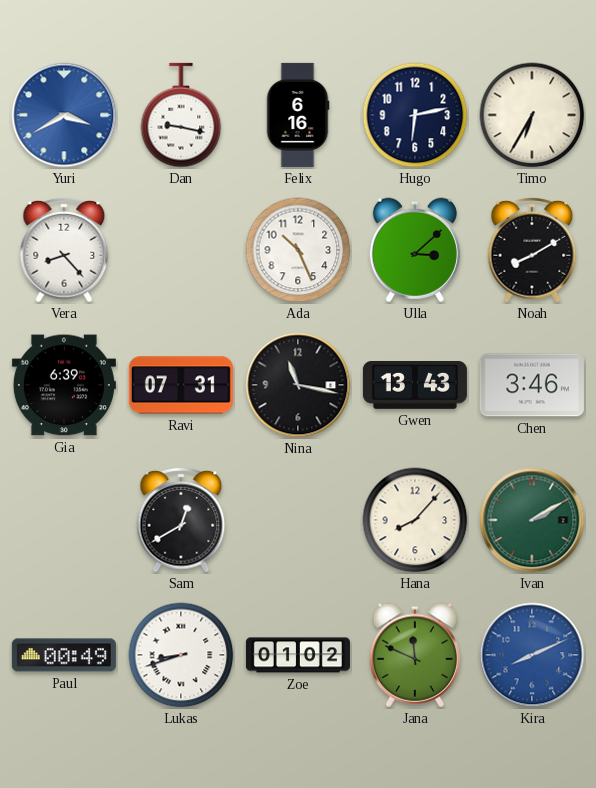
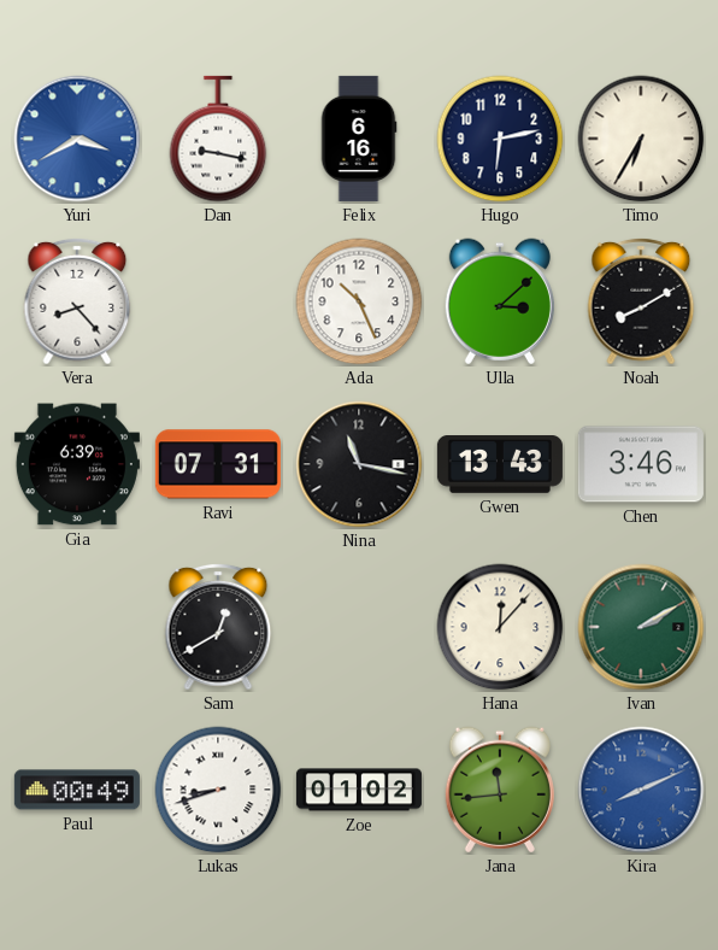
Hana: 8:07 -> 12:07
Jana: 11:49 -> 11:44
